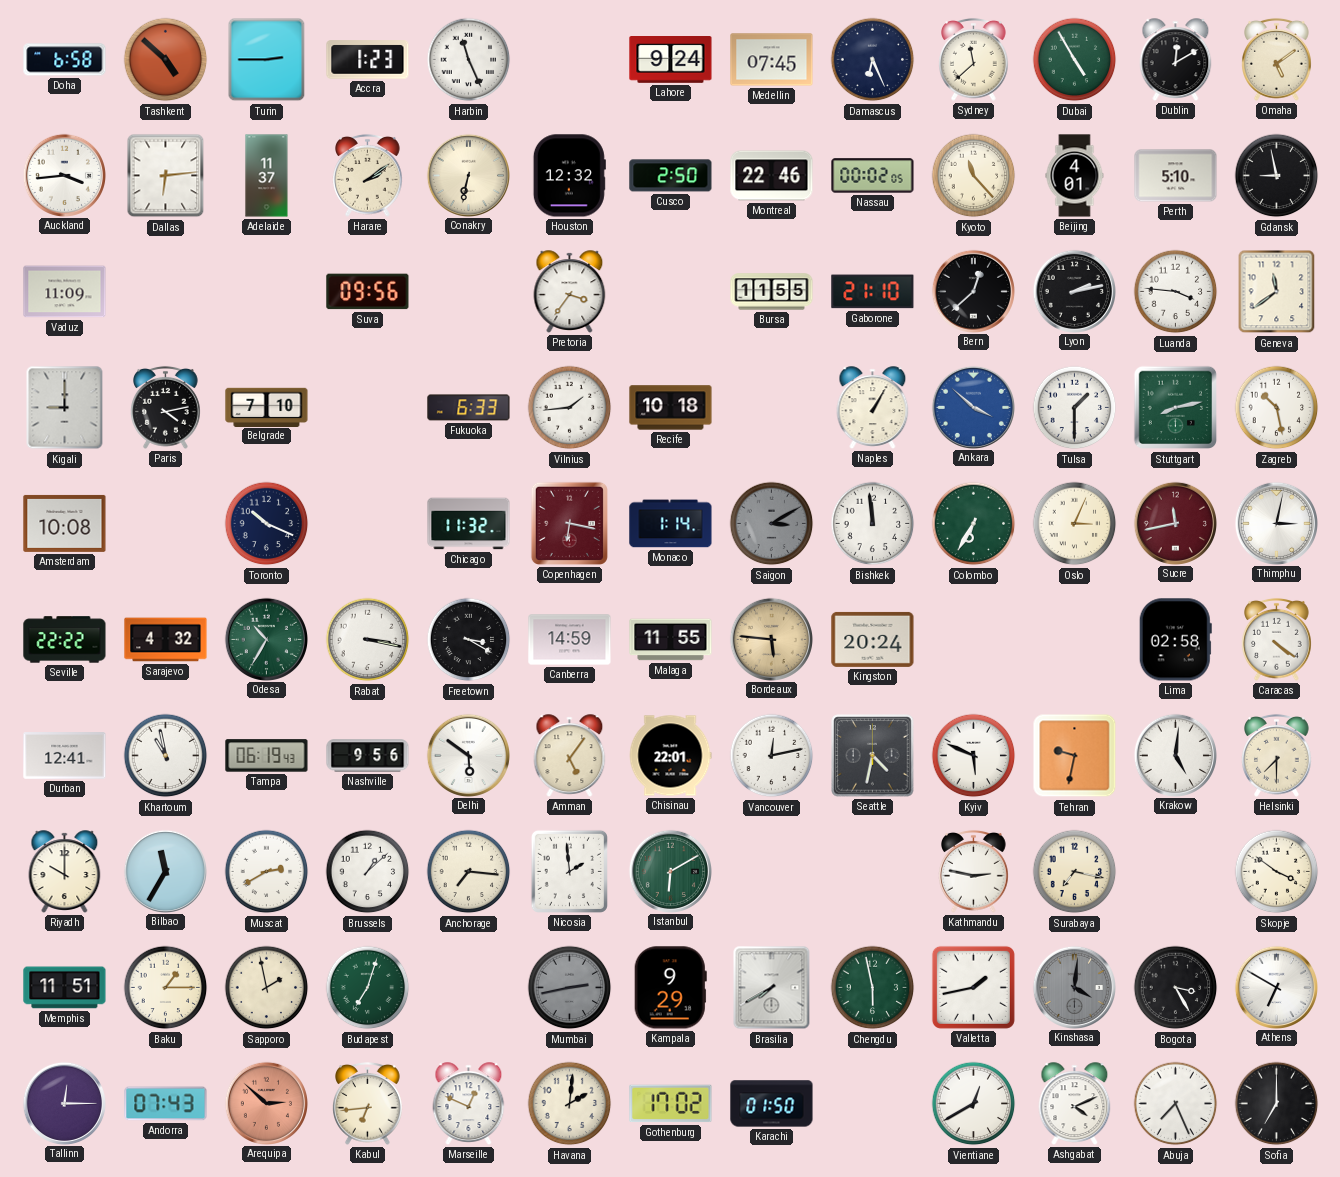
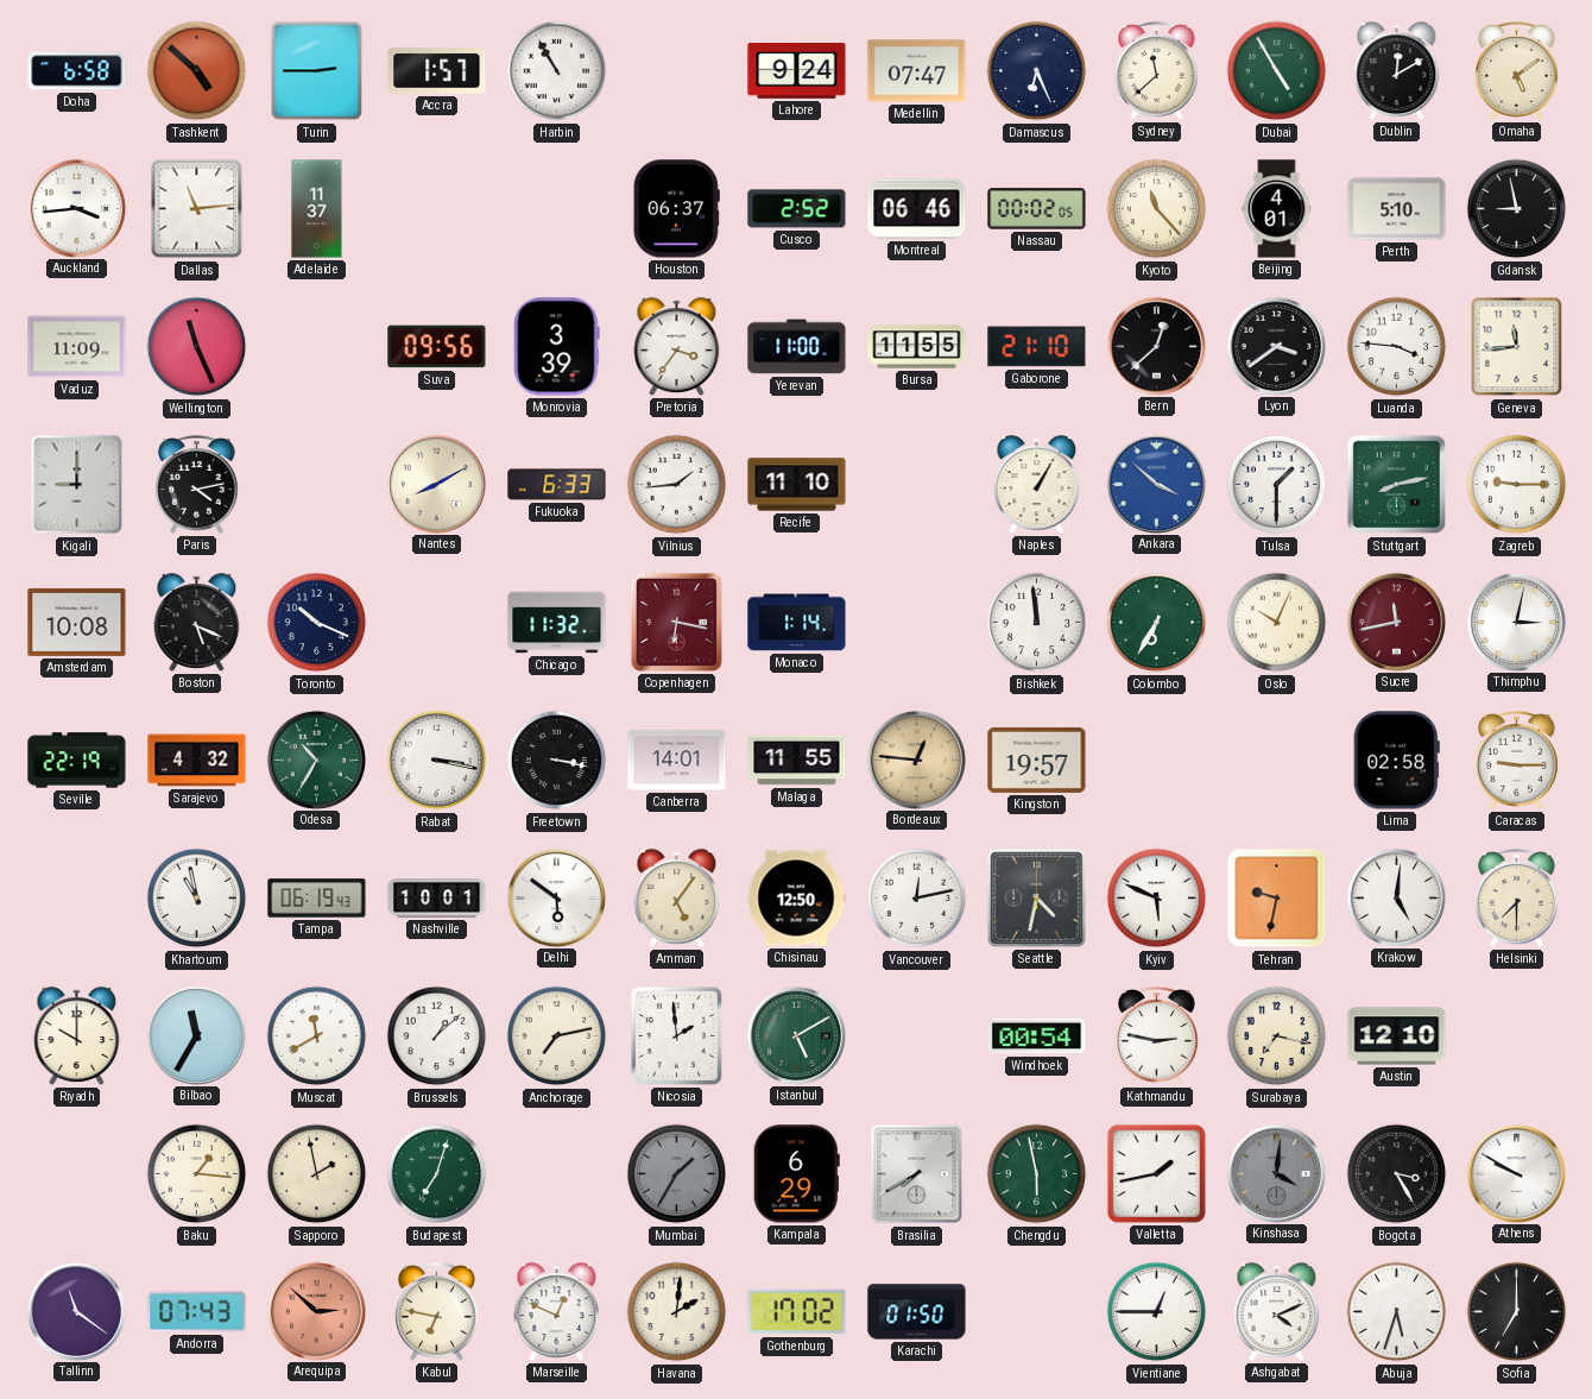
Accra: 1:23 -> 1:57
Harbin: 11:26 -> 10:55
Medellin: 07:45 -> 07:47
Dallas: 6:14 -> 11:14
Harare: 2:09 -> none
Conakry: 6:32 -> none
Houston: 12:32 -> 06:37
Cusco: 2:50 -> 2:52
Montreal: 22:46 -> 06:46
Wellington: none -> 11:26
Monrovia: none -> 3:39
Yerevan: none -> 11:00
Lyon: 2:13 -> 3:39
Geneva: 11:39 -> 11:44
Belgrade: 7:10 -> none
Nantes: none -> 8:10
Recife: 10:18 -> 11:10
Zagreb: 10:28 -> 9:15
Boston: none -> 5:19
Saigon: 3:10 -> none
Oslo: 3:04 -> 10:04
Seville: 22:22 -> 22:19
Freetown: 3:20 -> 3:17
Canberra: 14:59 -> 14:01
Bordeaux: 5:46 -> 12:46
Kingston: 20:24 -> 19:57
Caracas: 4:21 -> 9:15
Durban: 12:41 -> none
Nashville: 9:56 -> 10:01
Chisinau: 22:01 -> 12:50
Muscat: 2:40 -> 11:40
Anchorage: 7:16 -> 7:13
Istanbul: 6:10 -> 5:10
Windhoek: none -> 00:54
Austin: none -> 12:10
Skopje: 3:51 -> none
Memphis: 11:51 -> none
Baku: 1:15 -> 1:16
Mumbai: 2:43 -> 1:35
Kampala: 9:29 -> 6:29
Athens: 6:50 -> 9:50
Tallinn: 12:15 -> 11:21
Kabul: 6:44 -> 6:47
Vientiane: 12:40 -> 12:45
Abuja: 7:26 -> 5:33
